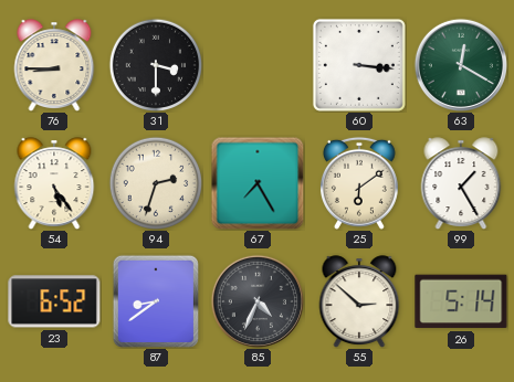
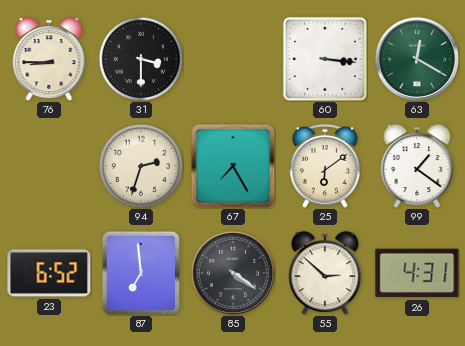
54: 5:24 -> none
99: 1:25 -> 1:21
87: 8:39 -> 6:59
85: 4:34 -> 4:21
26: 5:14 -> 4:31
